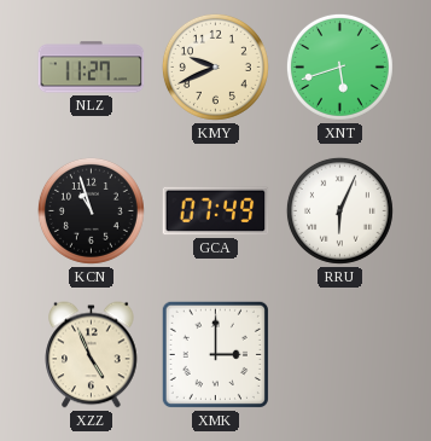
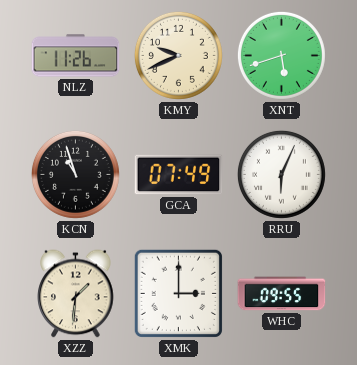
NLZ: 11:27 -> 11:26
XZZ: 4:56 -> 1:31
WHC: none -> 09:55
